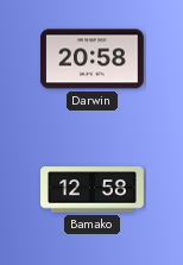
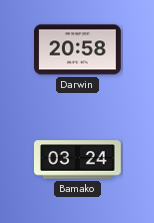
Bamako: 12:58 -> 03:24
